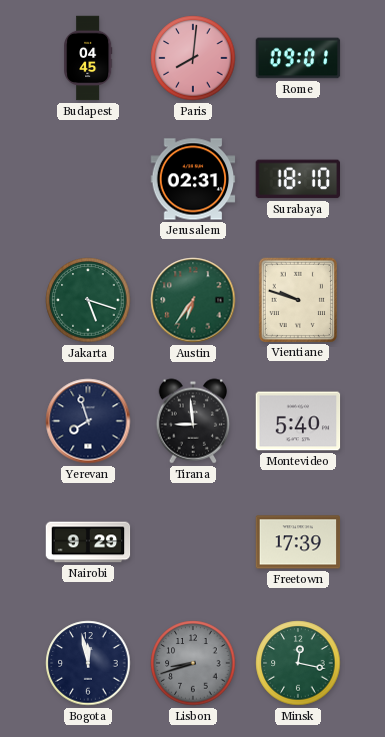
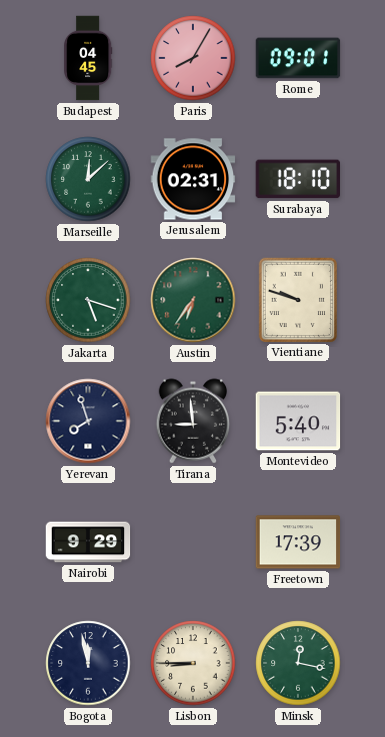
Paris: 8:01 -> 8:05
Marseille: none -> 12:08
Lisbon: 8:42 -> 8:45
Lisbon dial: grey -> cream
